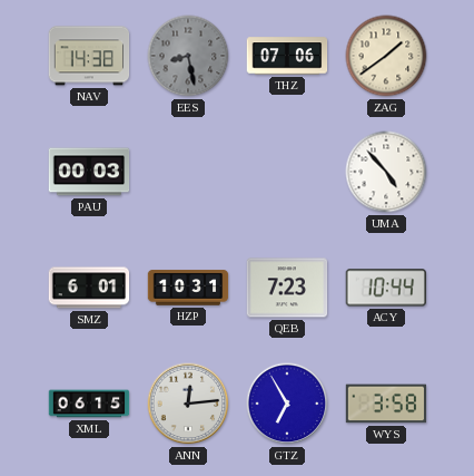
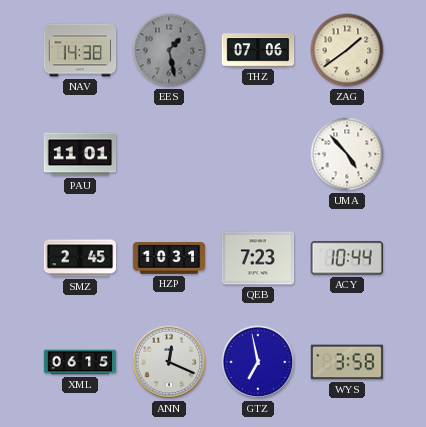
EES: 8:28 -> 1:28
PAU: 00:03 -> 11:01
SMZ: 6:01 -> 2:45
ANN: 12:14 -> 12:19
GTZ: 6:55 -> 6:58
